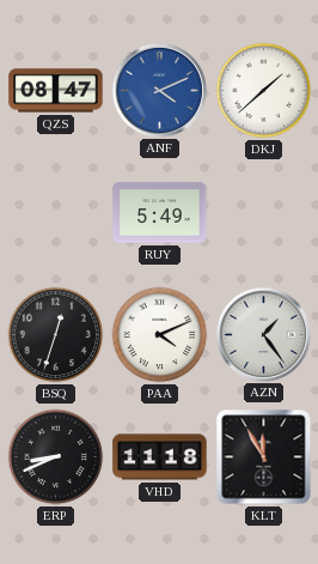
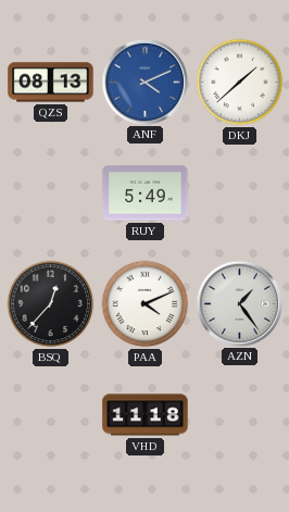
QZS: 08:47 -> 08:13
BSQ: 12:33 -> 12:37
ERP: 8:41 -> none
KLT: 11:55 -> none
